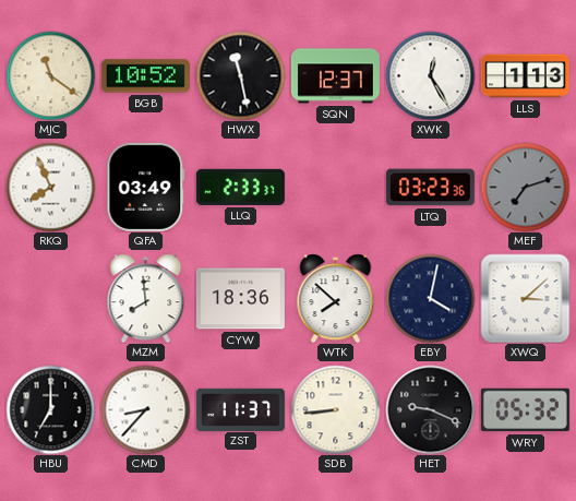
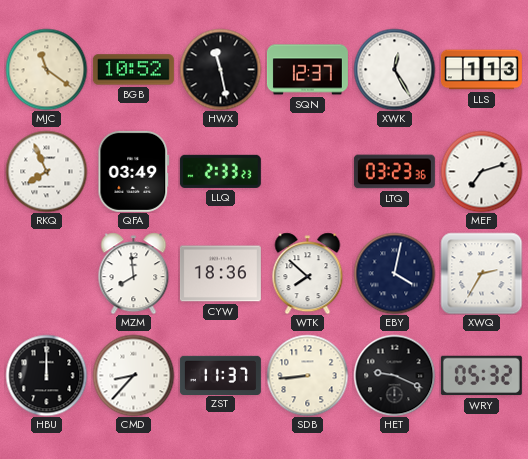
LLQ: 2:33:37 -> 2:33:23
MEF dial: grey -> white
XWQ: 3:08 -> 2:35
HBU: 7:00 -> 12:00
